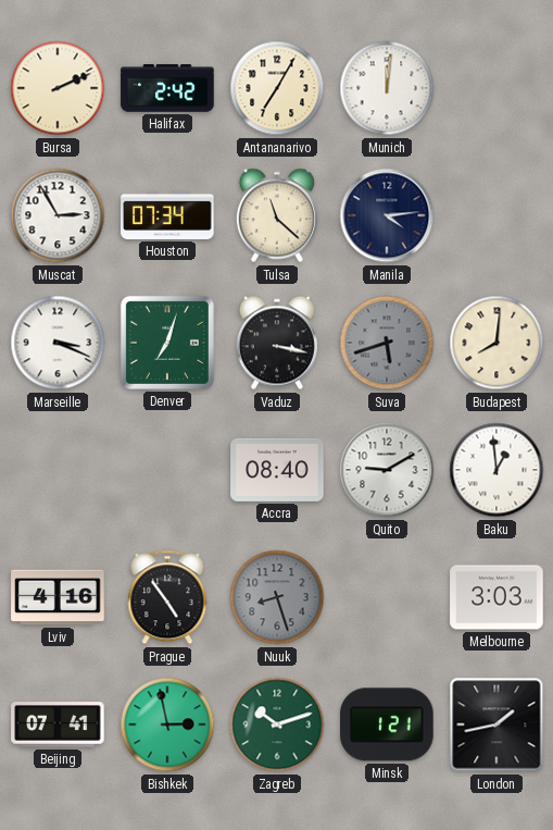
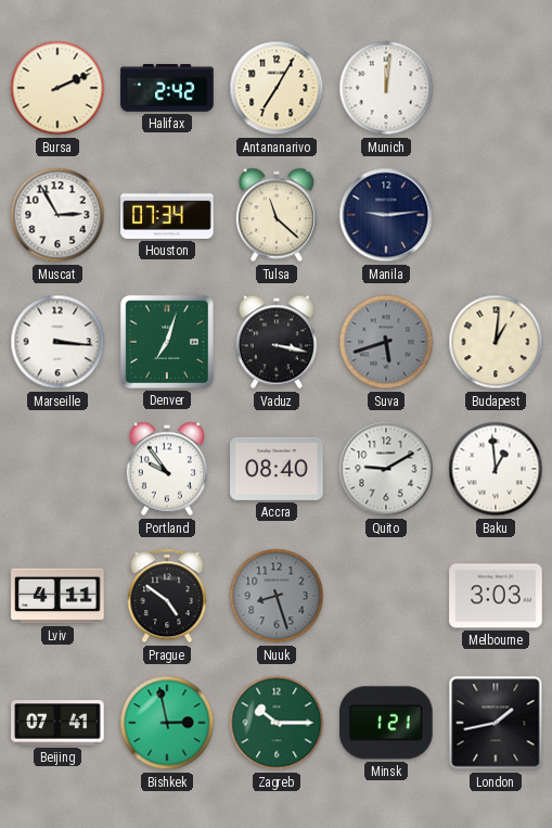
Manila: 4:14 -> 9:14
Marseille: 3:19 -> 3:16
Budapest: 8:01 -> 1:01
Portland: none -> 9:54
Lviv: 4:16 -> 4:11
Prague: 4:54 -> 4:51
Zagreb: 10:12 -> 10:15
